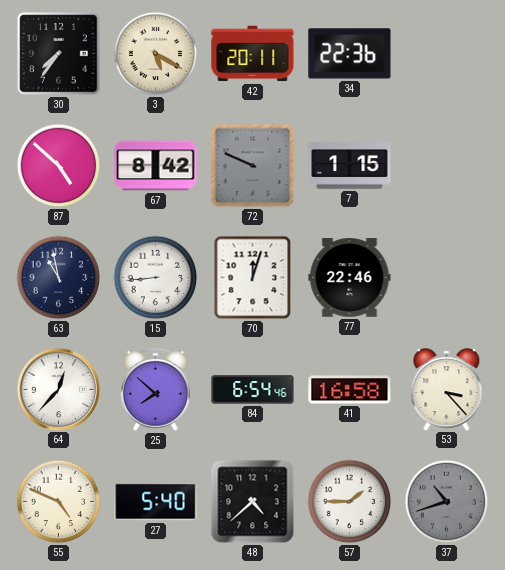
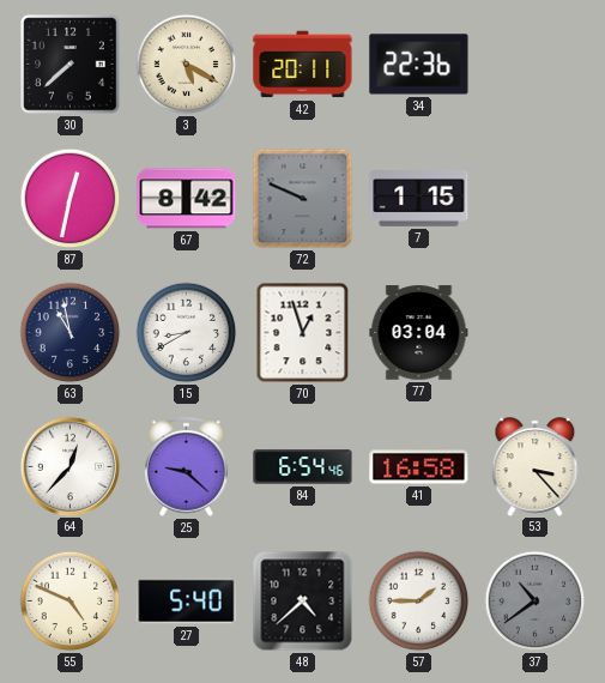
30: 7:36 -> 7:38
87: 4:52 -> 12:32
15: 8:44 -> 8:40
70: 12:03 -> 12:57
77: 22:46 -> 03:04
25: 7:52 -> 9:22
37: 10:42 -> 10:39
